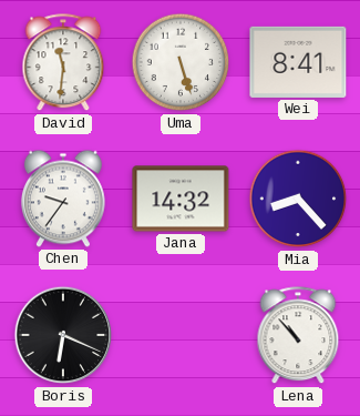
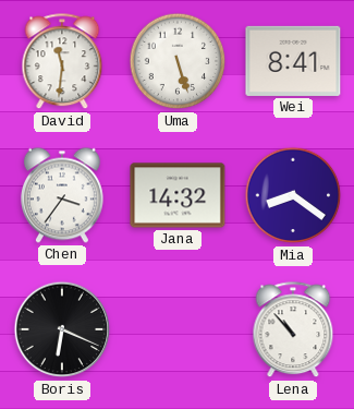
Chen: 9:36 -> 3:36
Mia: 8:23 -> 8:21
